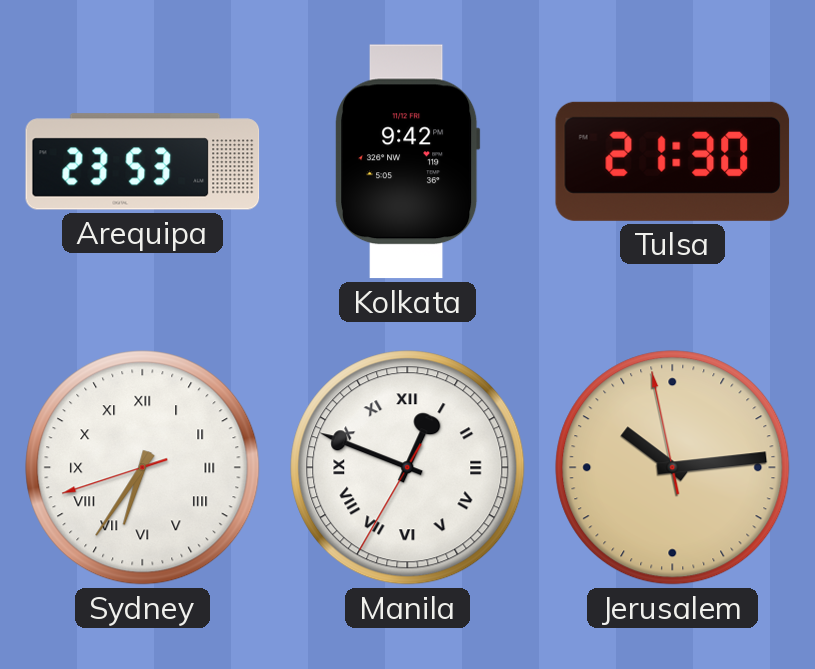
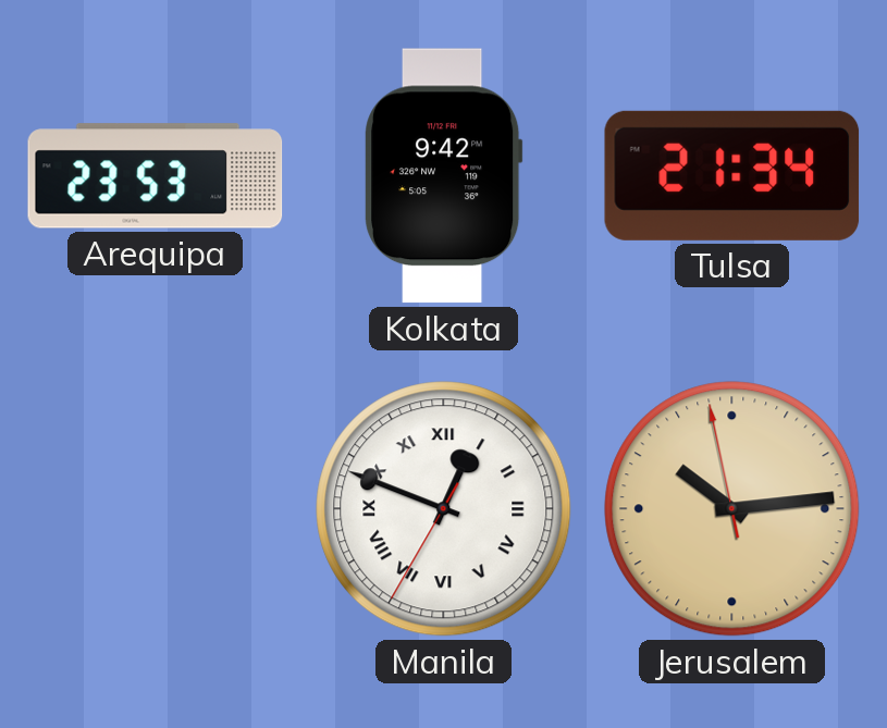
Tulsa: 21:30 -> 21:34
Sydney: 6:35 -> none
